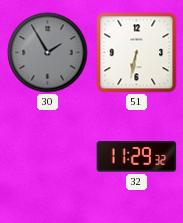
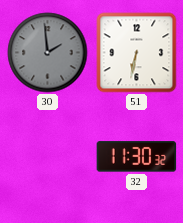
30: 1:55 -> 1:59
32: 11:29 -> 11:30
